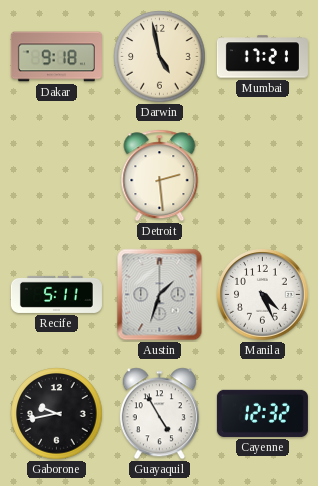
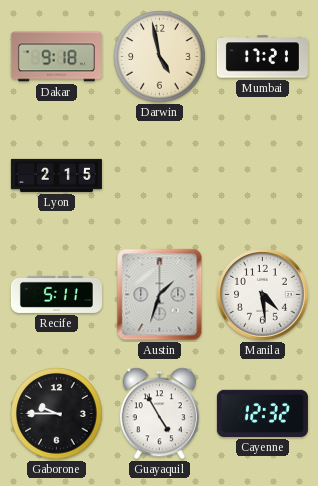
Lyon: none -> 2:15
Detroit: 2:29 -> none
Manila: 4:26 -> 4:29
Gaborone: 9:43 -> 9:45
